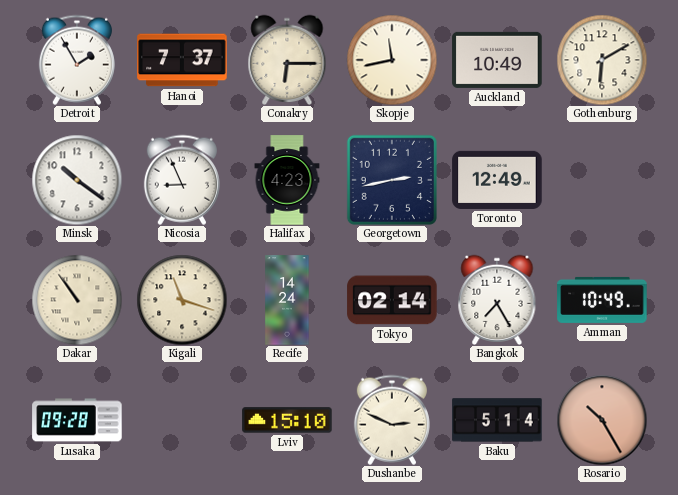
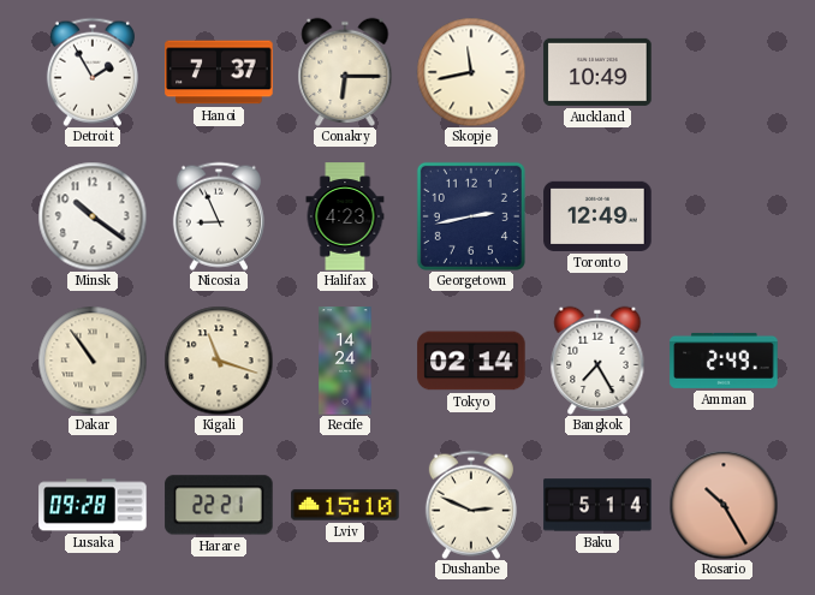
Gothenburg: 6:10 -> none
Amman: 10:49 -> 2:49
Harare: none -> 22:21
